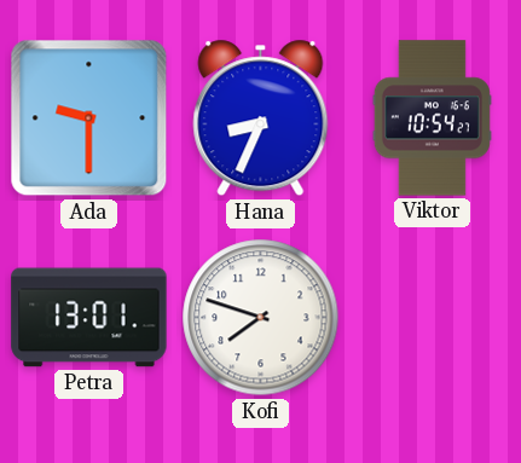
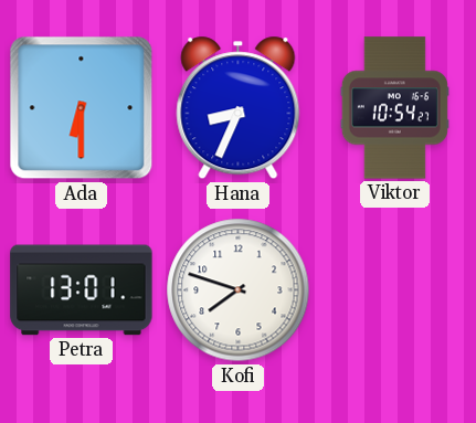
Ada: 9:30 -> 6:30
